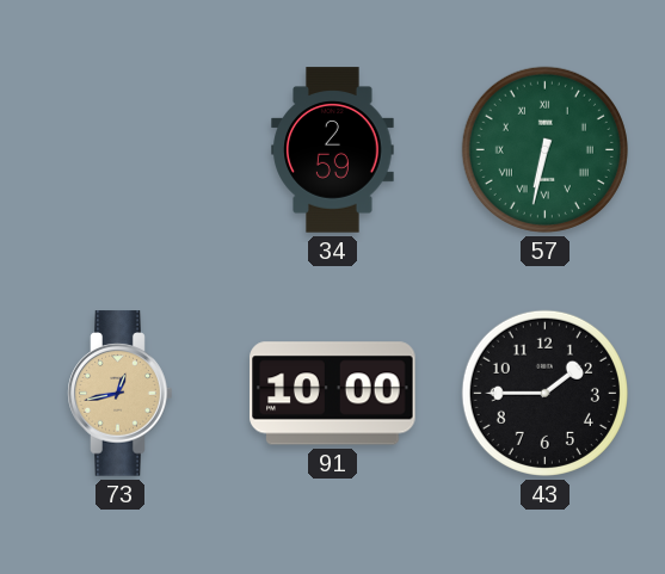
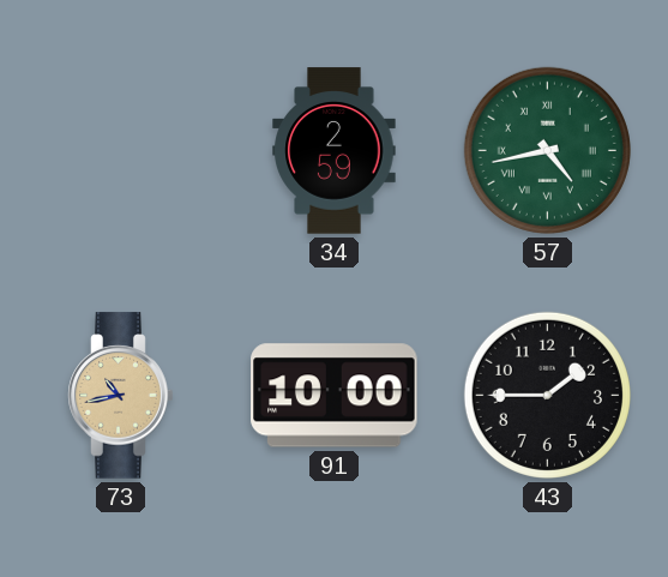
57: 6:32 -> 4:43
73: 12:43 -> 10:43
